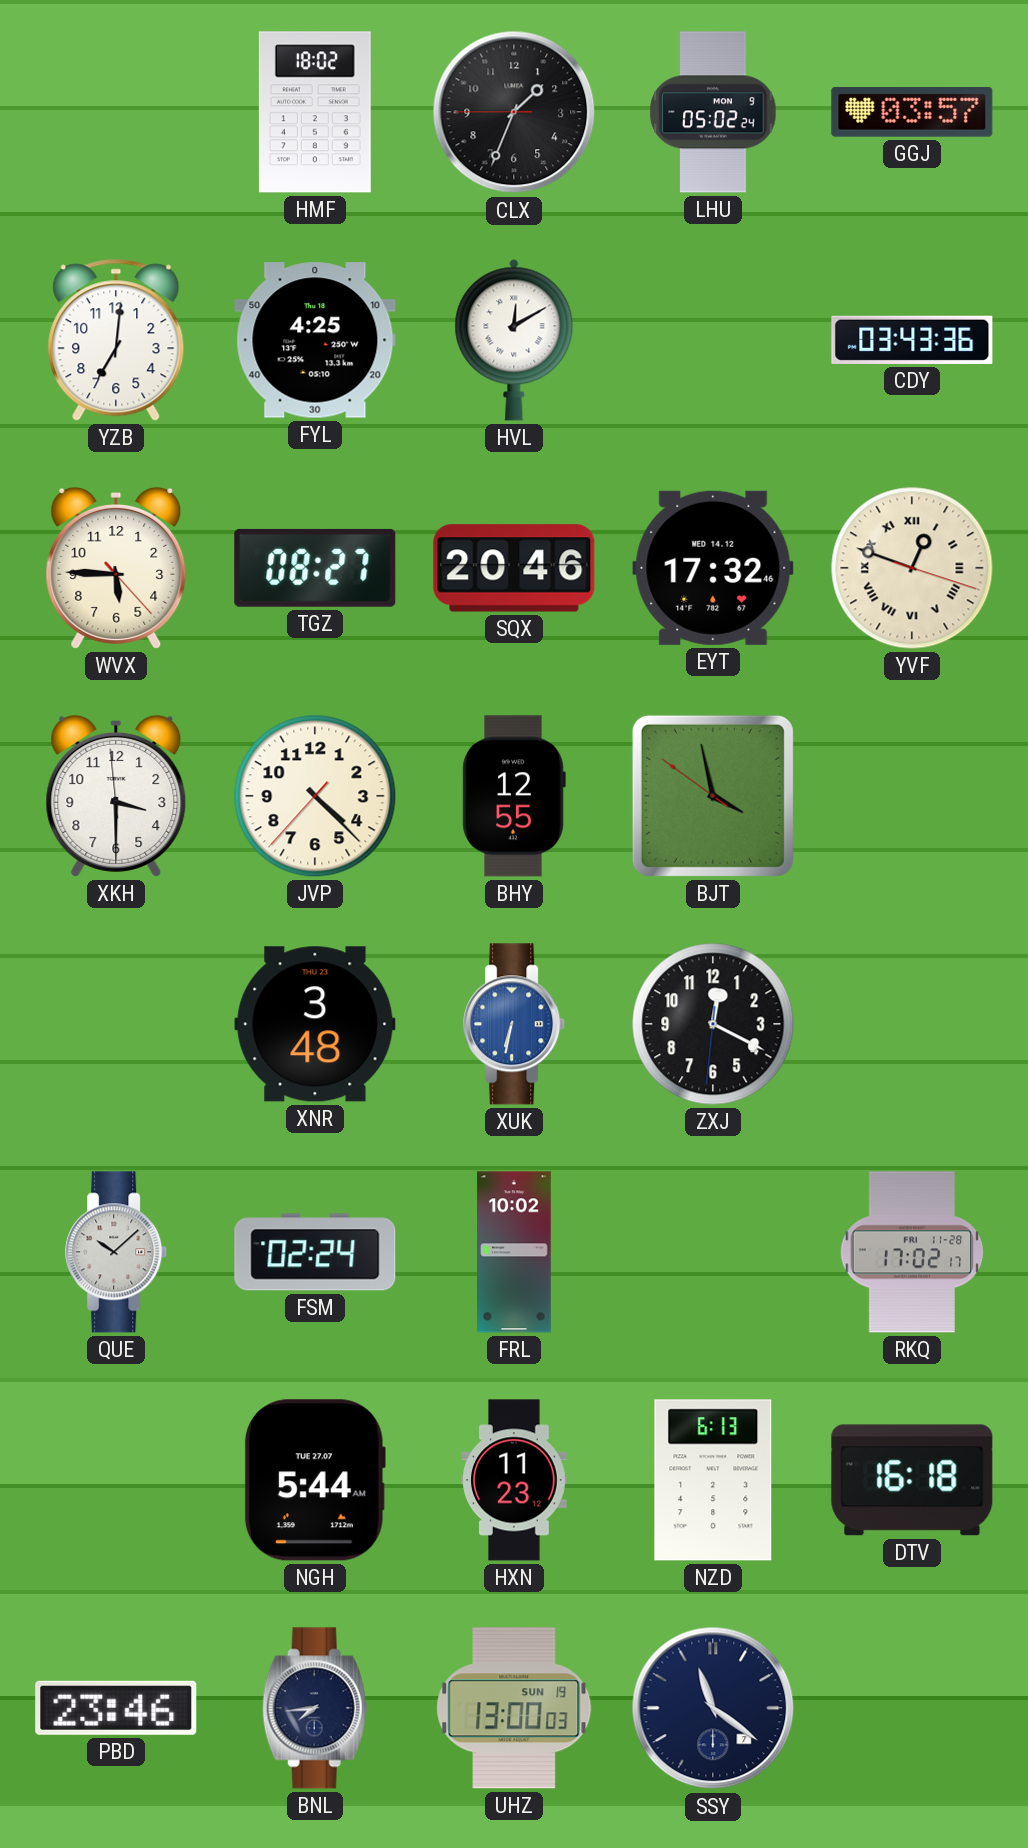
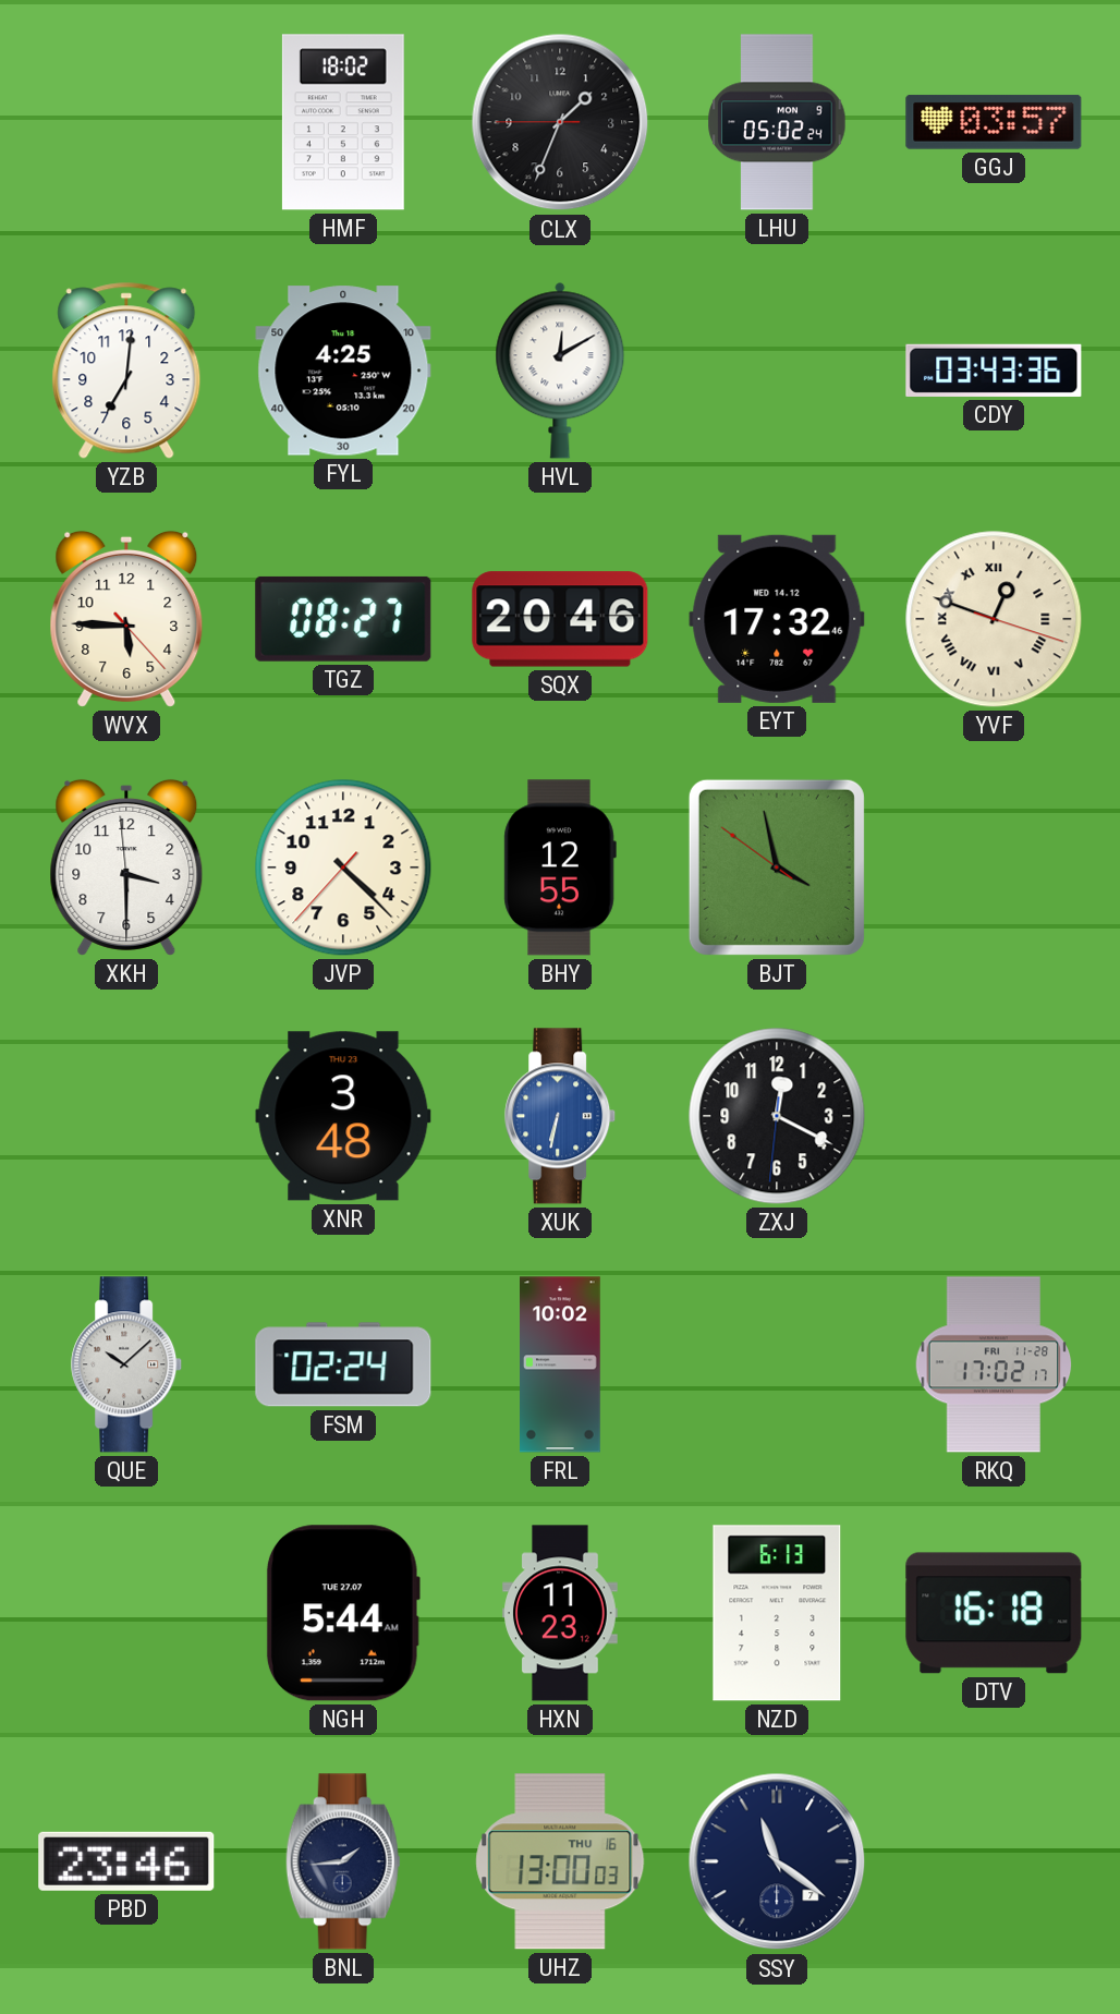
BNL: 7:44 -> 1:44
UHZ date: SUN 19 -> THU 16
